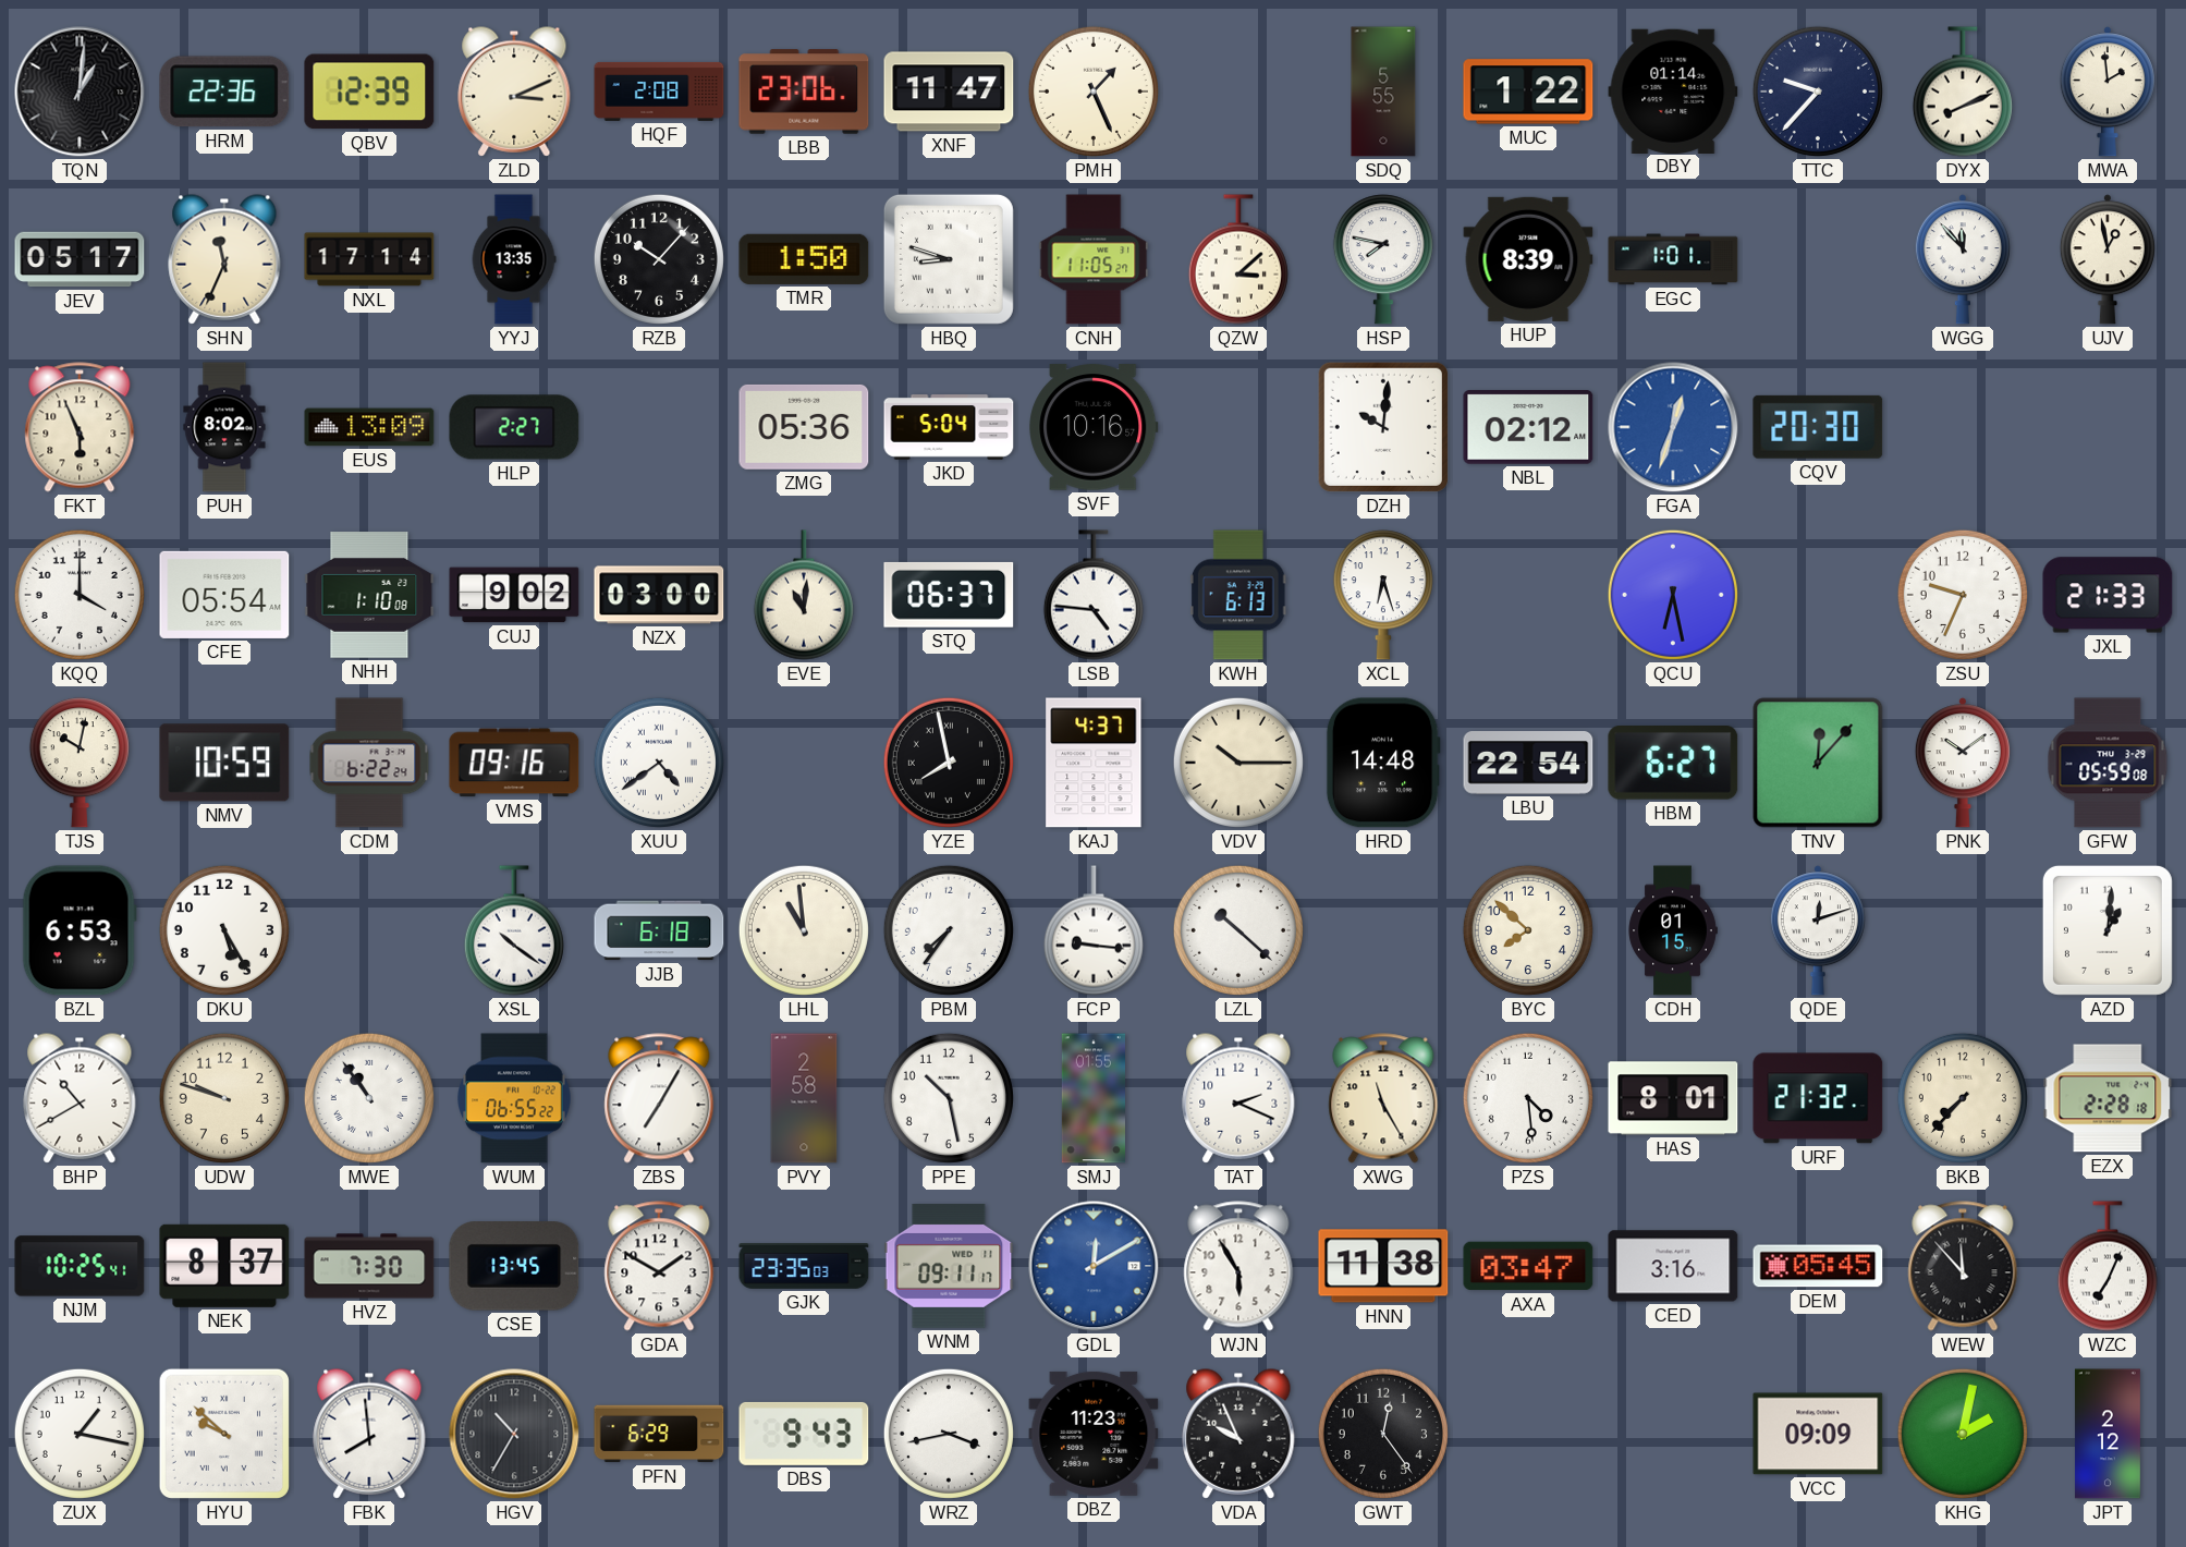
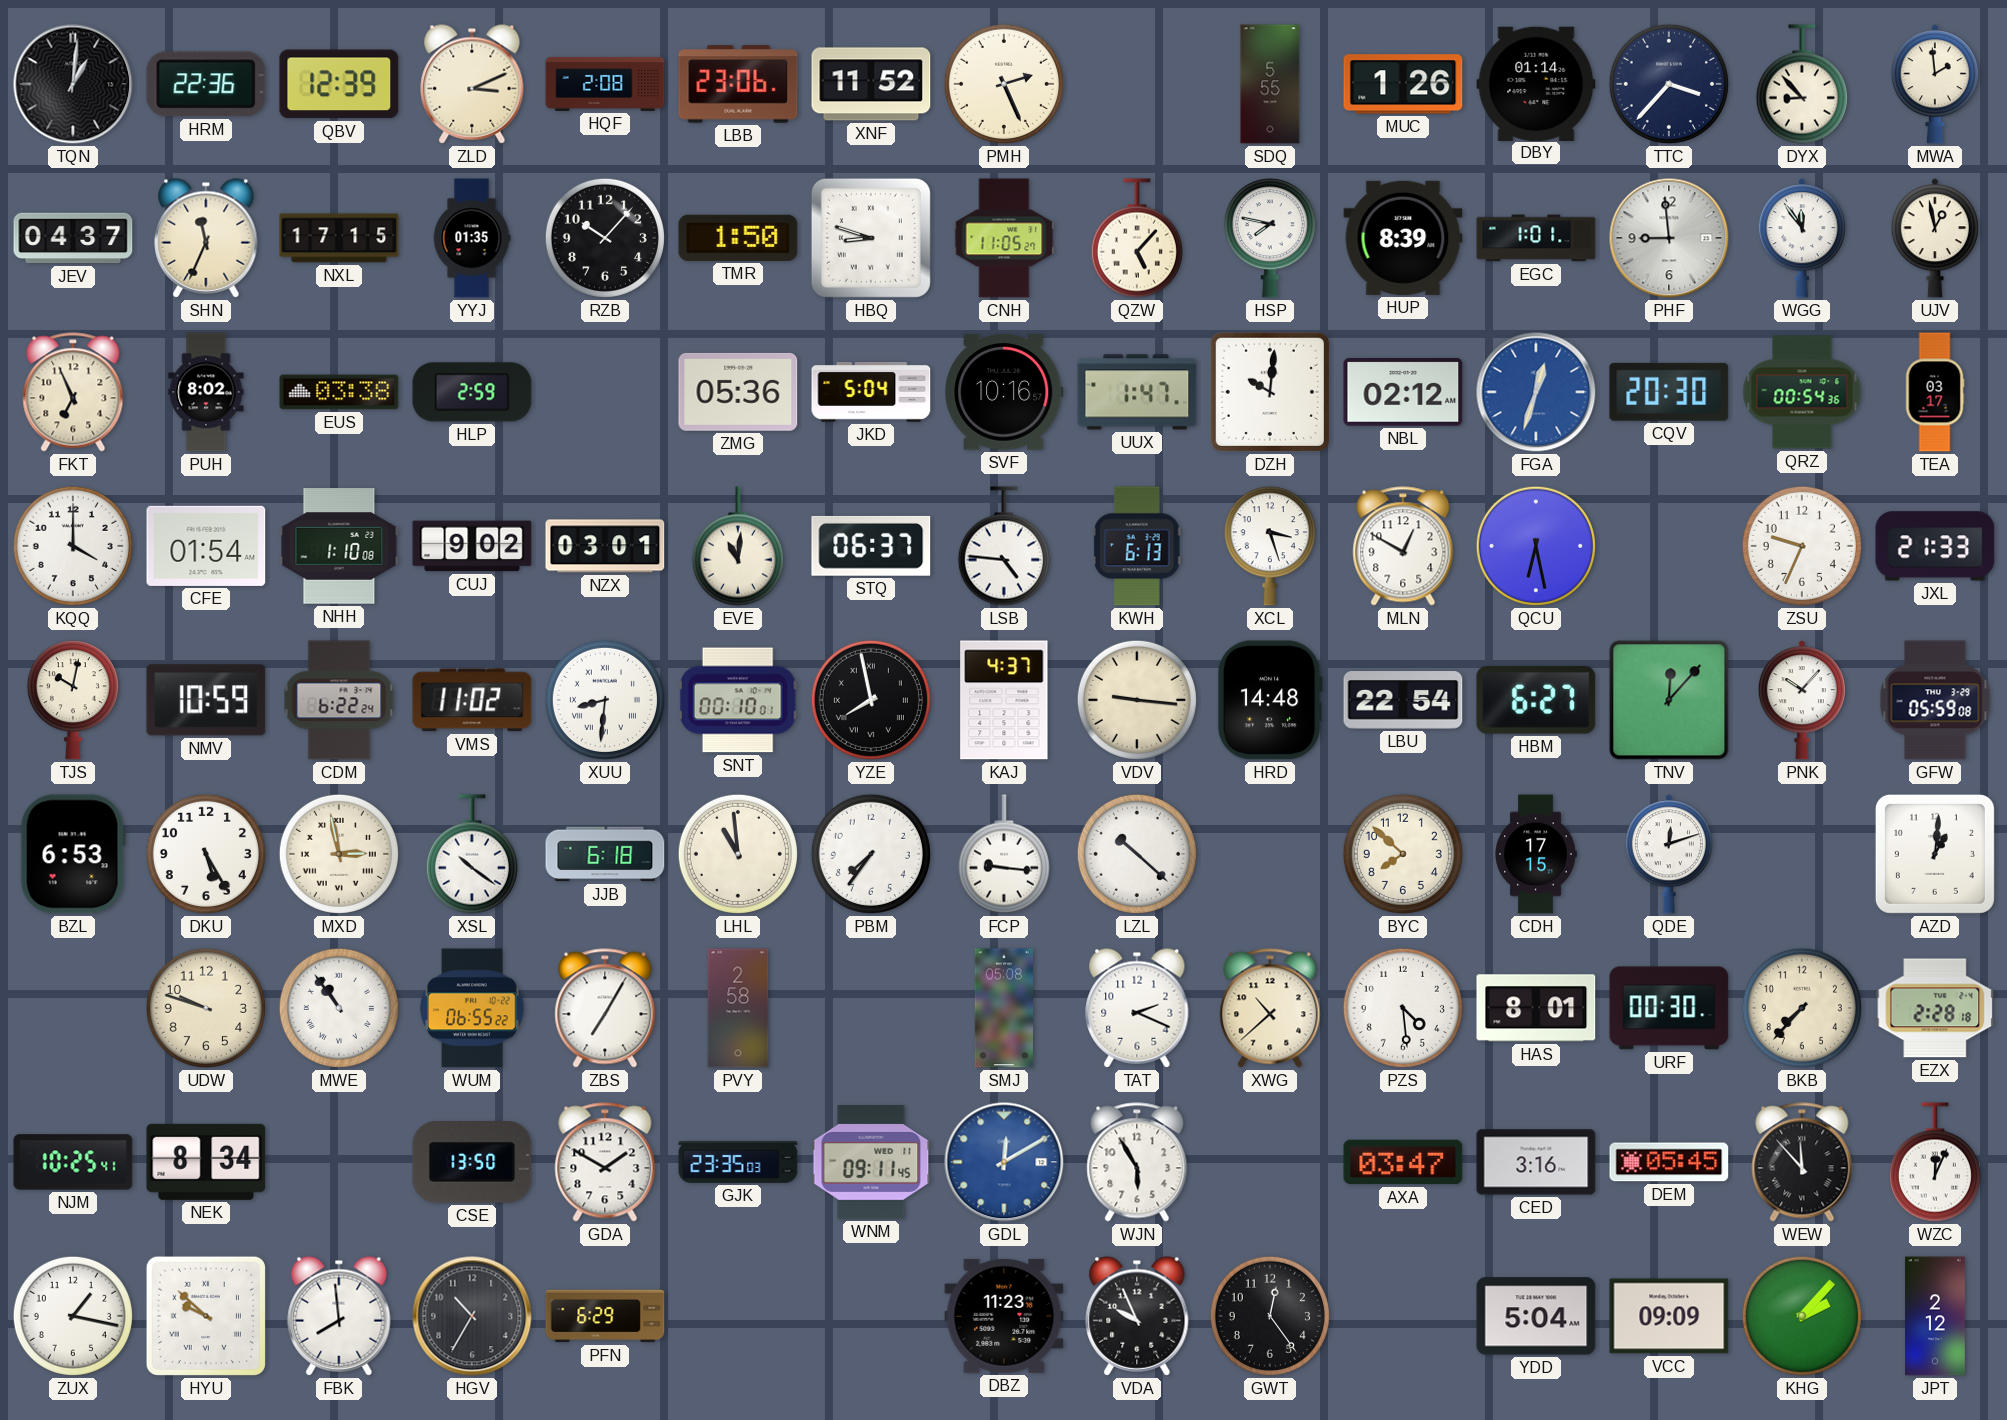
XNF: 11:47 -> 11:52
PMH: 1:26 -> 2:26
MUC: 1:22 -> 1:26
TTC: 9:37 -> 3:37
DYX: 8:11 -> 8:53
JEV: 05:17 -> 04:37
NXL: 17:14 -> 17:15
YYJ: 13:35 -> 01:35
QZW: 3:08 -> 5:07
PHF: none -> 8:59
WGG: 11:53 -> 11:54
FKT: 5:56 -> 6:56
EUS: 13:09 -> 03:38
HLP: 2:27 -> 2:59
UUX: none -> 1:47
QRZ: none -> 00:54
TEA: none -> 03:17
CFE: 05:54 -> 01:54
NZX: 03:00 -> 03:01
XCL: 6:27 -> 3:27
MLN: none -> 12:50
VMS: 09:16 -> 11:02
XUU: 4:39 -> 8:31
SNT: none -> 00:10
VDV: 10:15 -> 9:16
PNK: 10:09 -> 10:07
MXD: none -> 2:58
CDH: 01:15 -> 17:15
BHP: 10:40 -> none
PPE: 10:28 -> none
SMJ: 01:55 -> 05:08
XWG: 11:25 -> 10:38
URF: 21:32 -> 00:30
NEK: 8:37 -> 8:34
HVZ: 7:30 -> none
CSE: 13:45 -> 13:50
WNM: 09:11:17 -> 09:11:45
HNN: 11:38 -> none
WZC: 7:04 -> 12:04
DBS: 9:43 -> none
WRZ: 3:43 -> none
YDD: none -> 5:04
KHG: 2:02 -> 2:07
